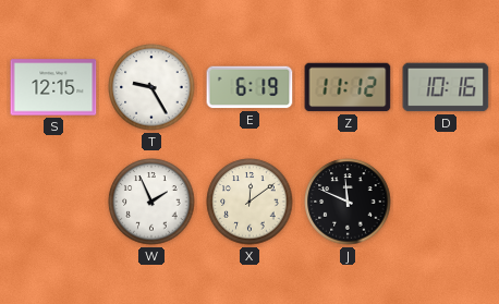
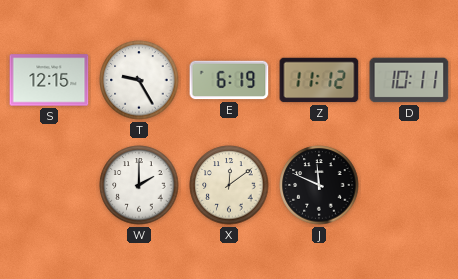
D: 10:16 -> 10:11
W: 1:56 -> 2:00
